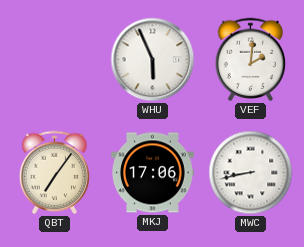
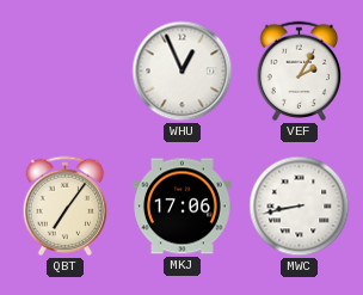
WHU: 5:56 -> 12:56
VEF: 2:01 -> 2:05
